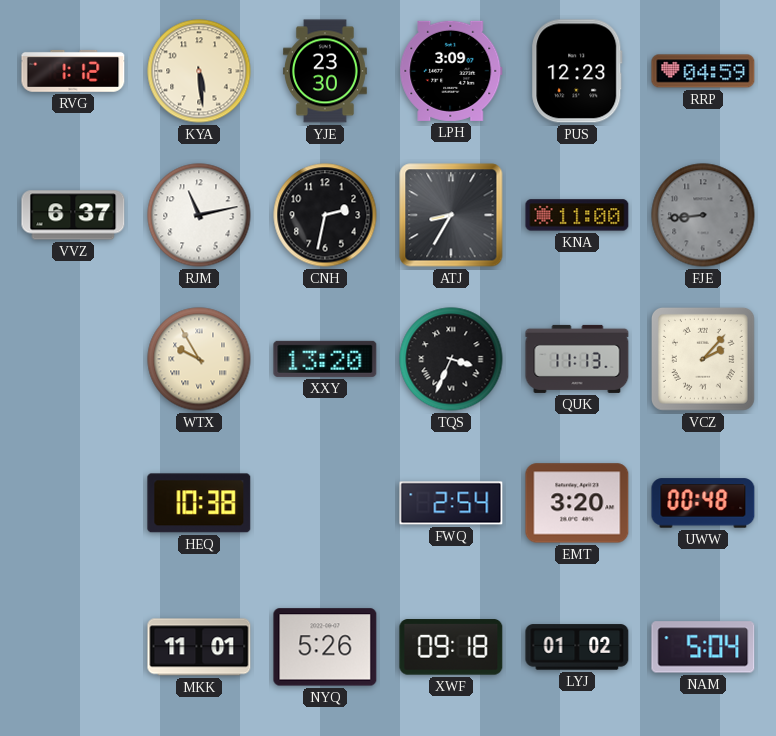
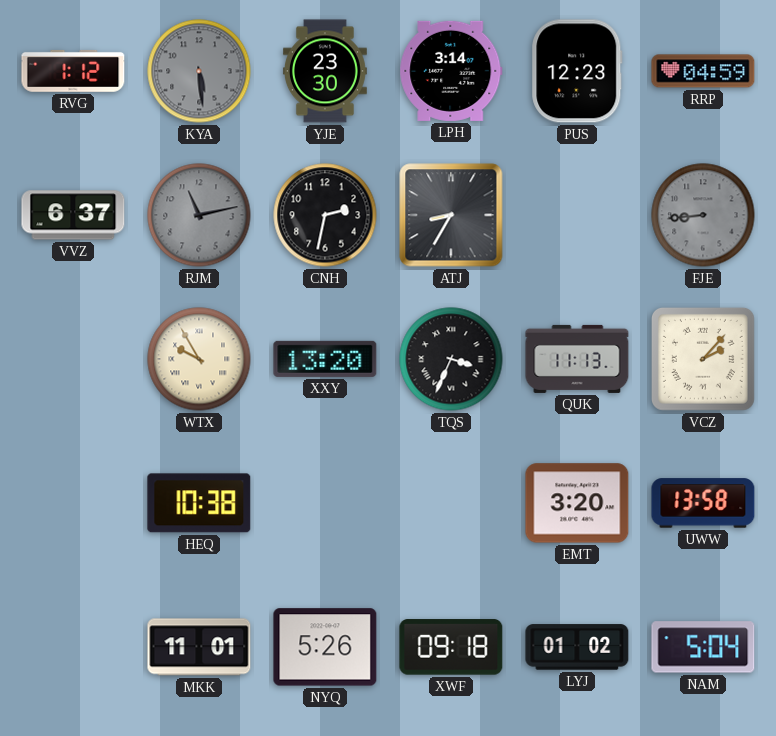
KYA dial: cream -> grey
LPH: 3:09 -> 3:14
RJM dial: white -> grey
KNA: 11:00 -> none
FWQ: 2:54 -> none
UWW: 00:48 -> 13:58
